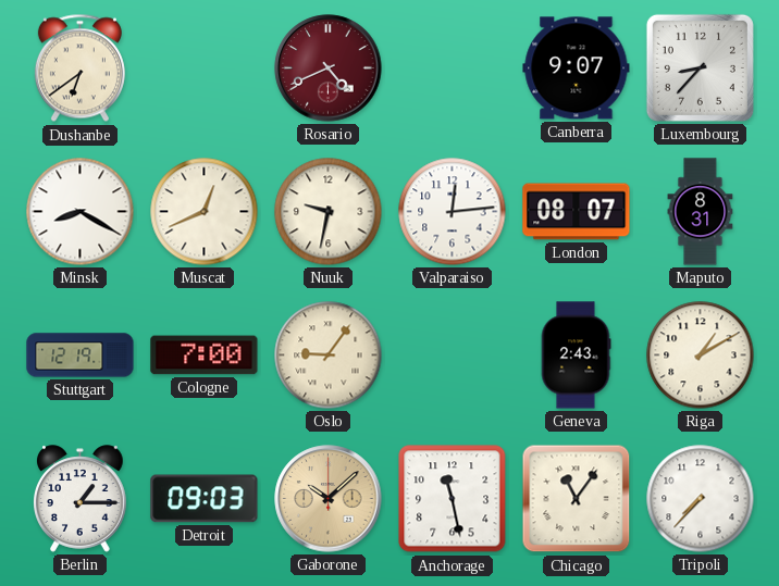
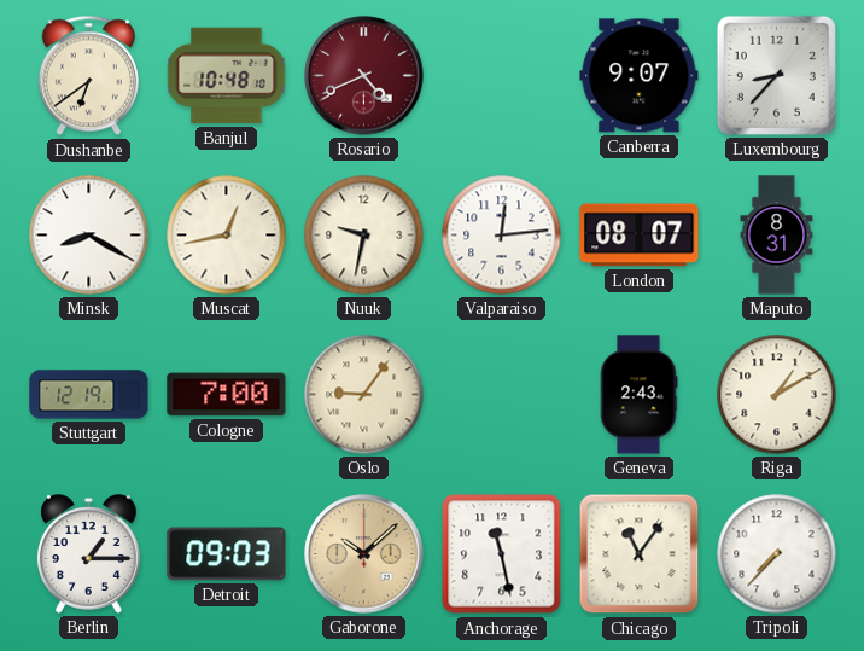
Banjul: none -> 10:48
Muscat: 12:41 -> 12:43
